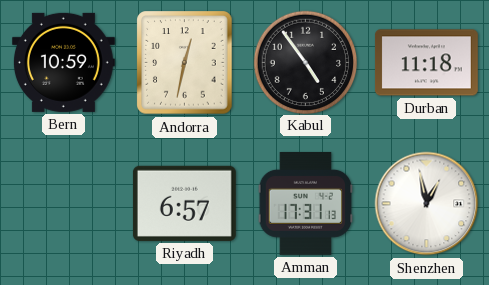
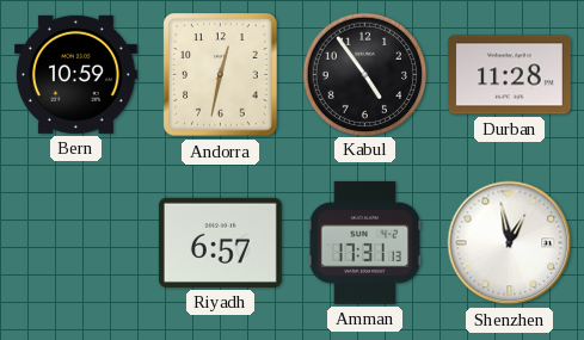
Durban: 11:18 -> 11:28
